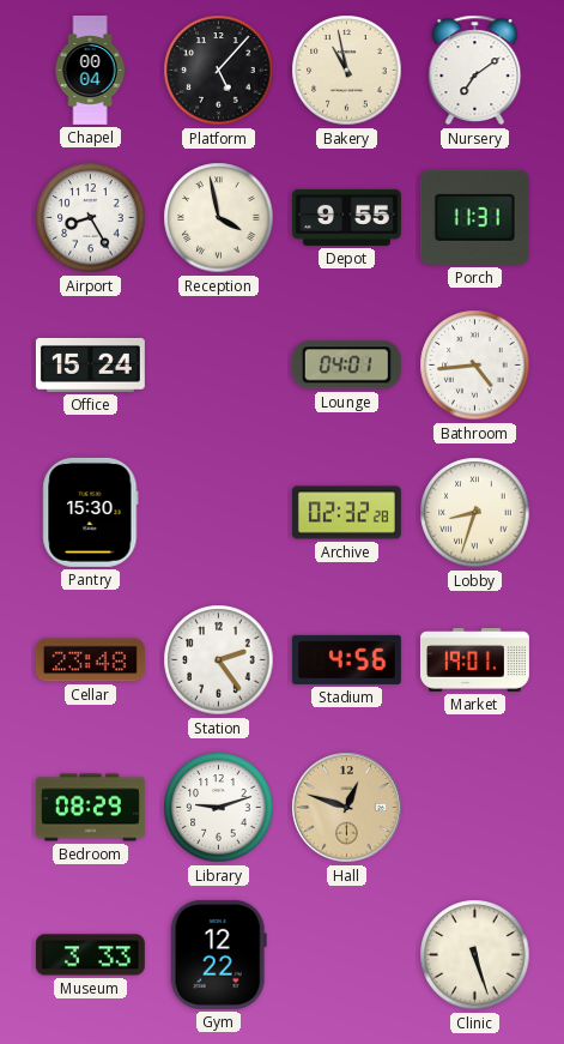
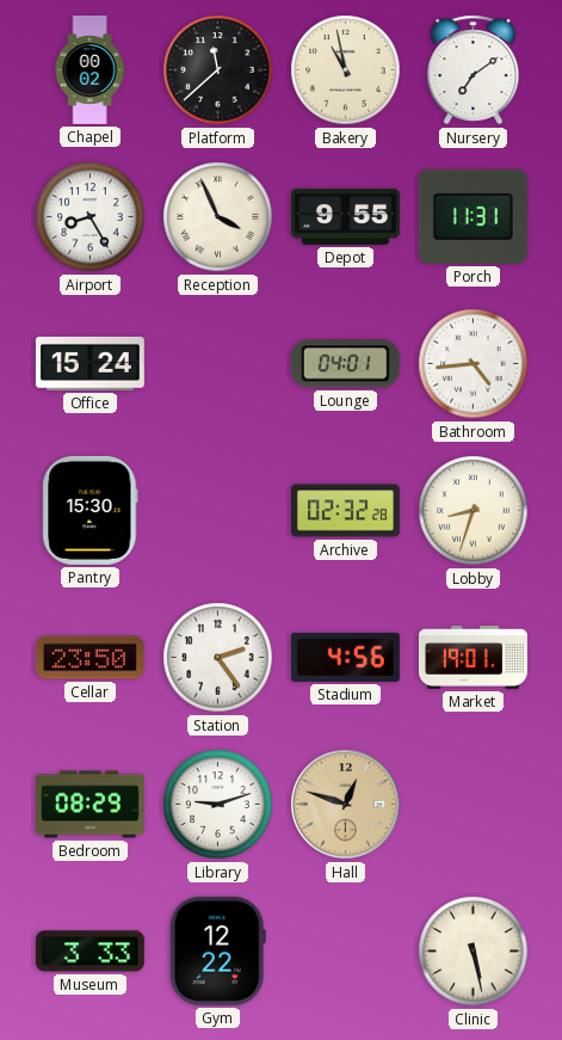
Chapel: 00:04 -> 00:02
Platform: 5:07 -> 11:38
Reception: 3:58 -> 3:56
Cellar: 23:48 -> 23:50
Clinic: 5:27 -> 5:28
